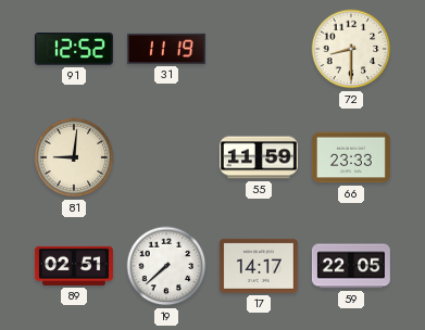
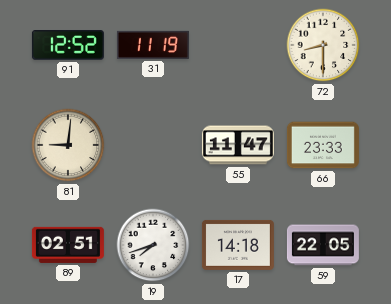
55: 11:59 -> 11:47
19: 7:38 -> 7:42
17: 14:17 -> 14:18
